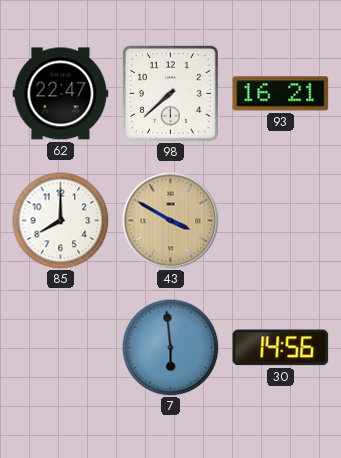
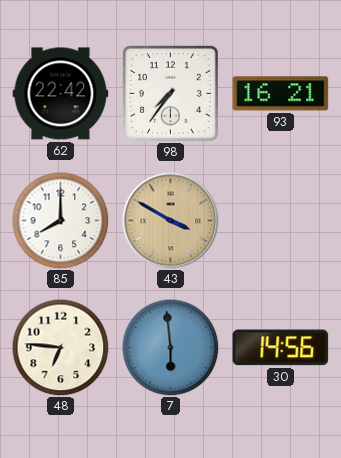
62: 22:47 -> 22:42
98: 7:38 -> 7:36
48: none -> 6:46
